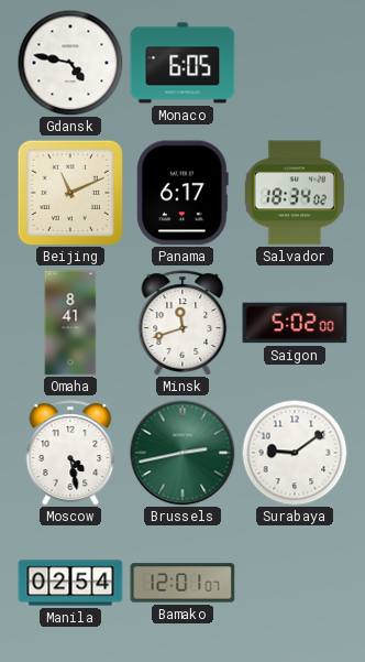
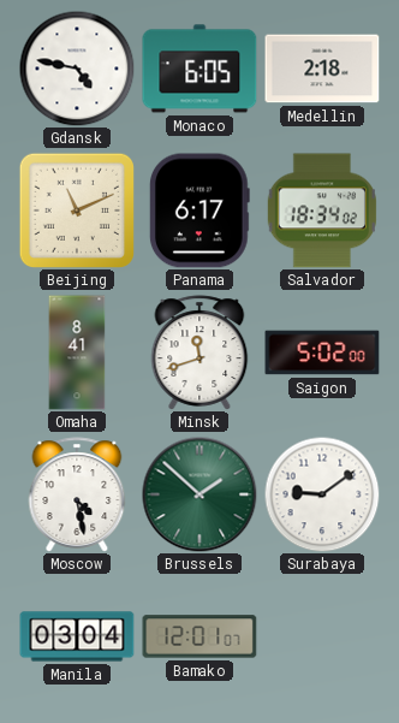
Medellin: none -> 2:18
Brussels: 2:43 -> 1:52
Manila: 02:54 -> 03:04
